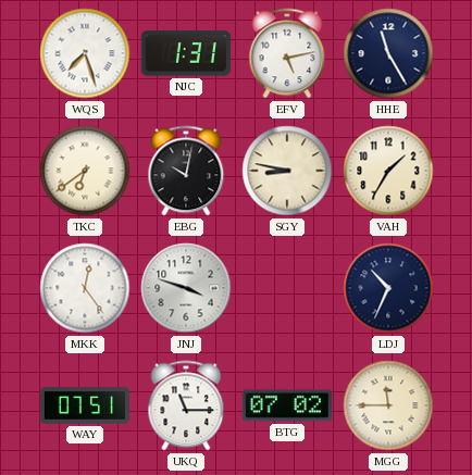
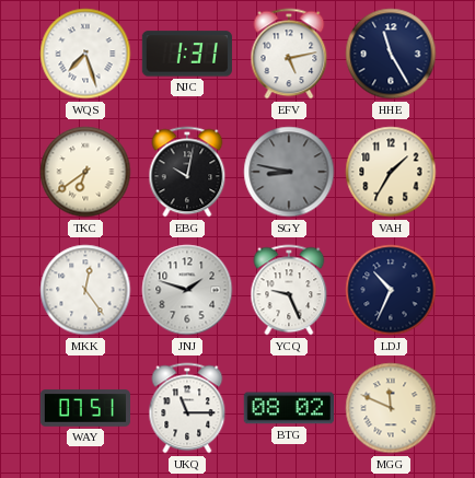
SGY dial: cream -> grey
JNJ: 3:48 -> 1:48
YCQ: none -> 9:26
BTG: 07:02 -> 08:02
MGG: 11:45 -> 11:49
